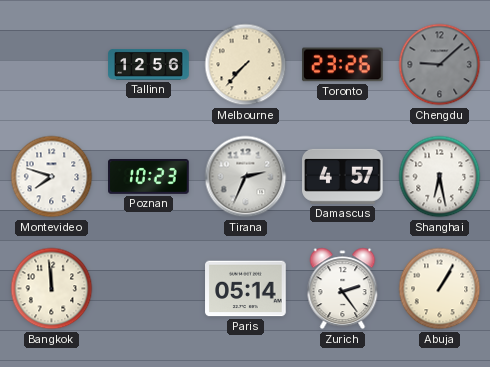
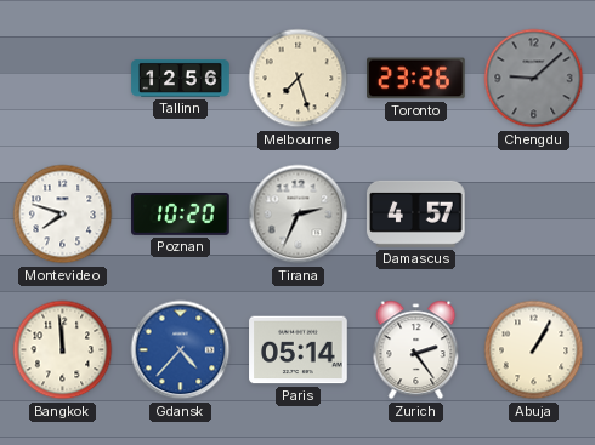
Melbourne: 7:37 -> 7:27
Poznan: 10:23 -> 10:20
Shanghai: 6:28 -> none
Gdansk: none -> 4:37
